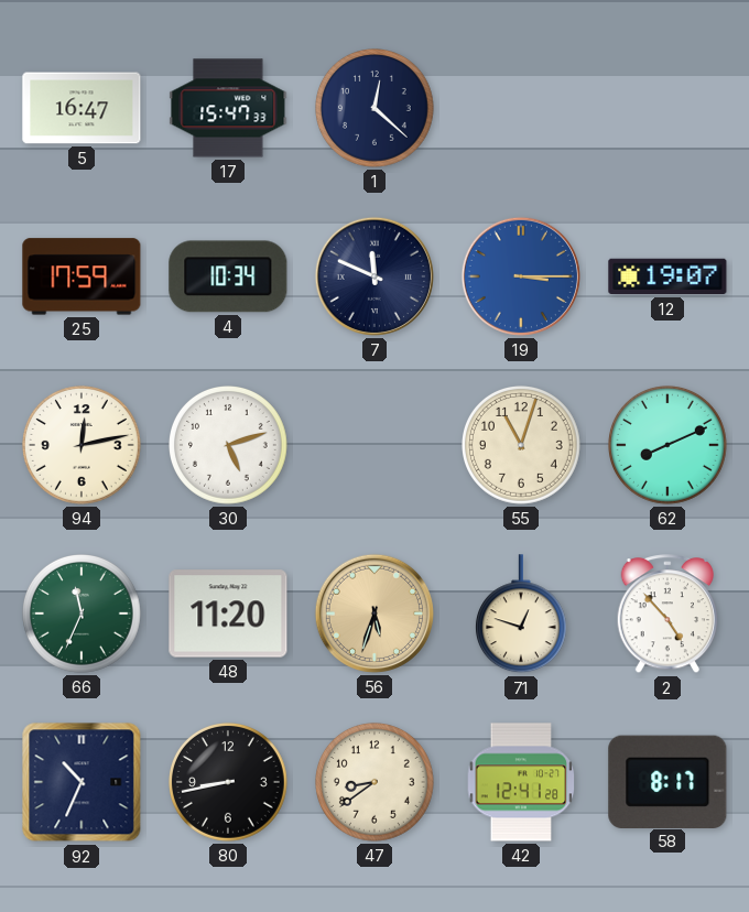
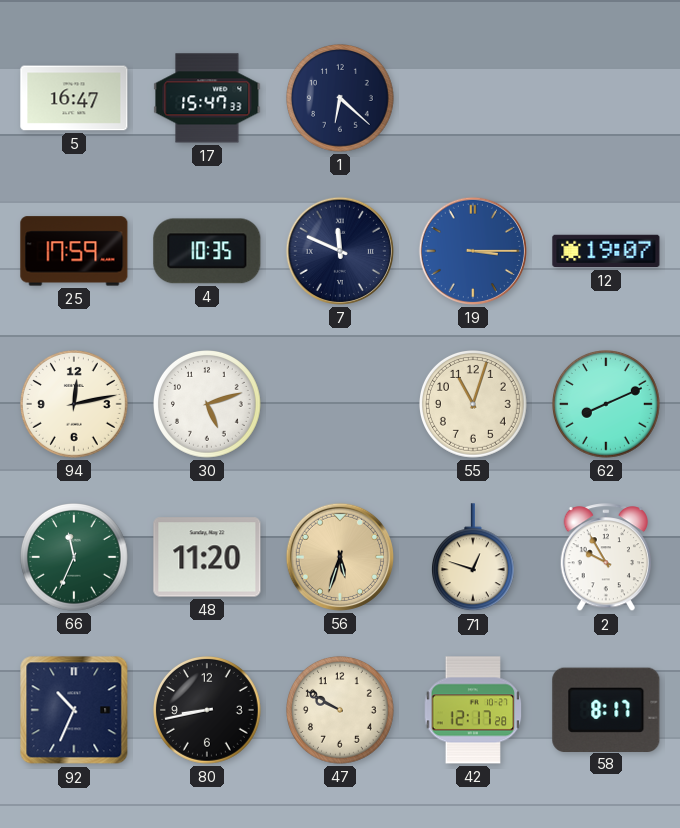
1: 12:22 -> 6:22
4: 10:34 -> 10:35
2: 4:53 -> 9:55
47: 8:39 -> 9:50
42: 12:41 -> 12:17
